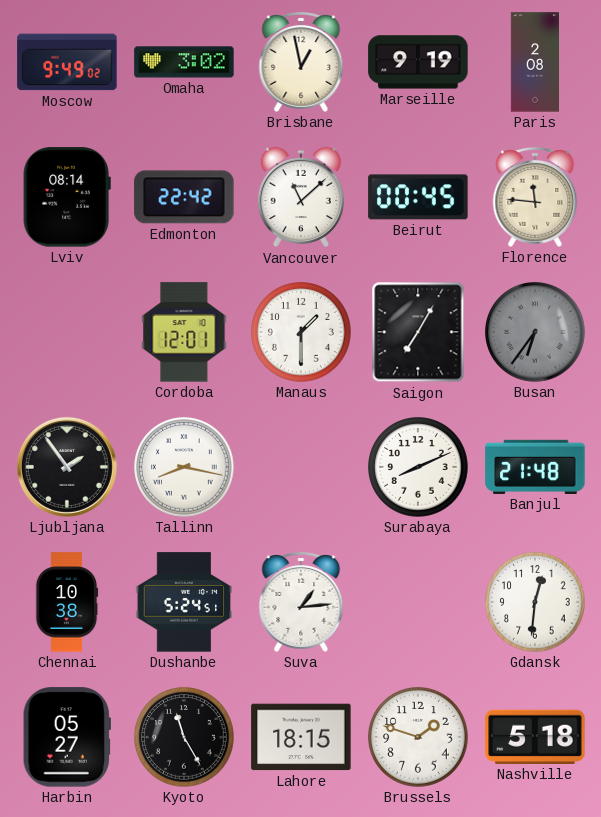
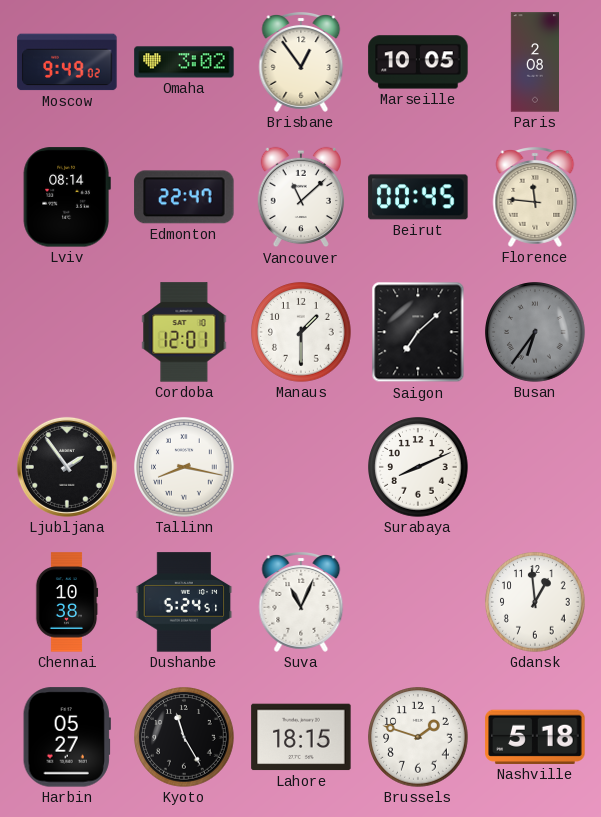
Brisbane: 12:58 -> 12:54
Marseille: 9:19 -> 10:05
Edmonton: 22:42 -> 22:47
Saigon: 7:05 -> 7:08
Banjul: 21:48 -> none
Suva: 1:14 -> 11:04
Gdansk: 12:31 -> 12:59
